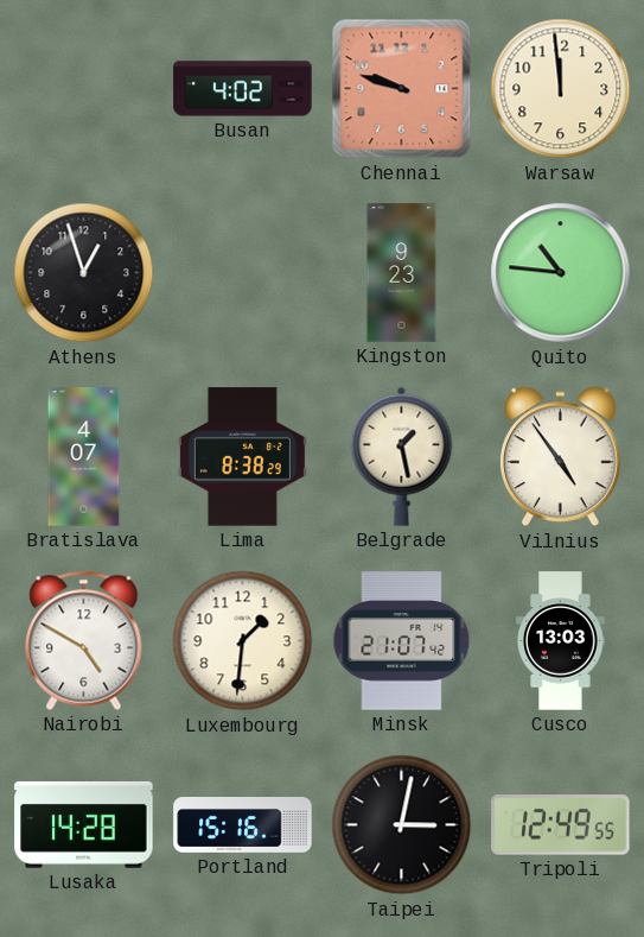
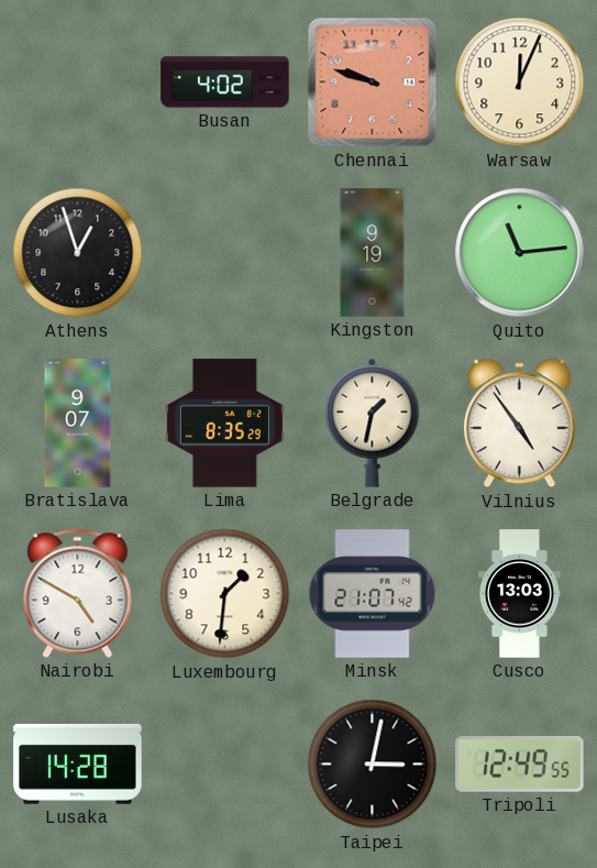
Warsaw: 11:59 -> 12:04
Kingston: 9:23 -> 9:19
Quito: 10:46 -> 11:14
Bratislava: 4:07 -> 9:07
Lima: 8:38 -> 8:35
Belgrade: 1:28 -> 1:32
Portland: 15:16 -> none
